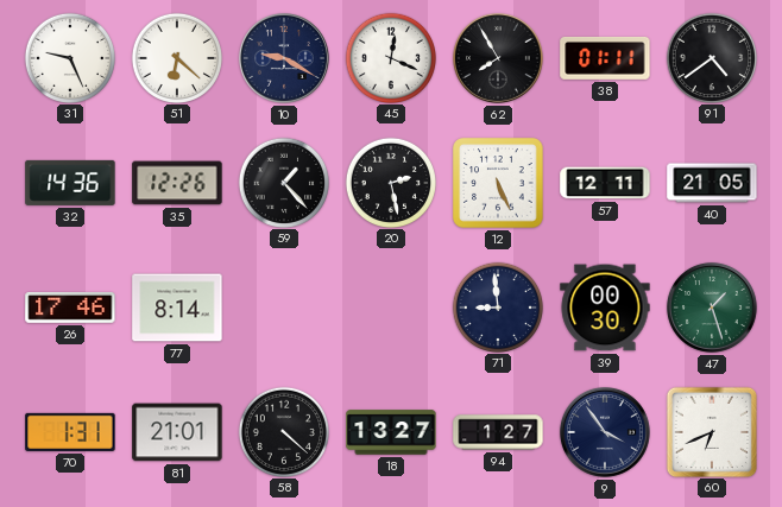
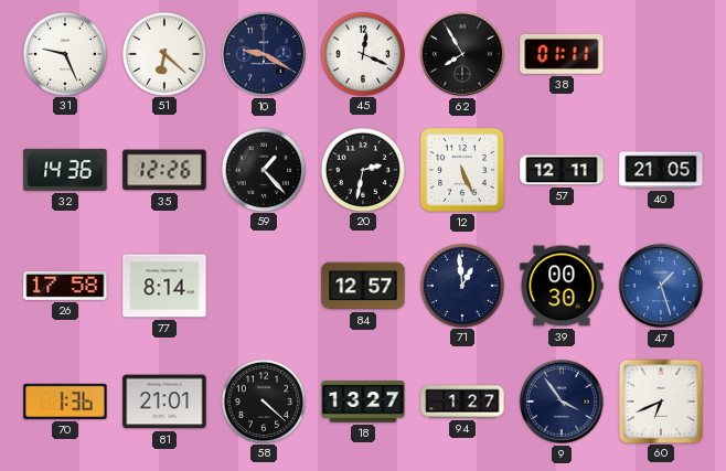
91: 4:39 -> none
20: 2:28 -> 2:32
26: 17:46 -> 17:58
84: none -> 12:57
71: 8:59 -> 12:59
47 dial: green -> blue
70: 1:31 -> 1:36
